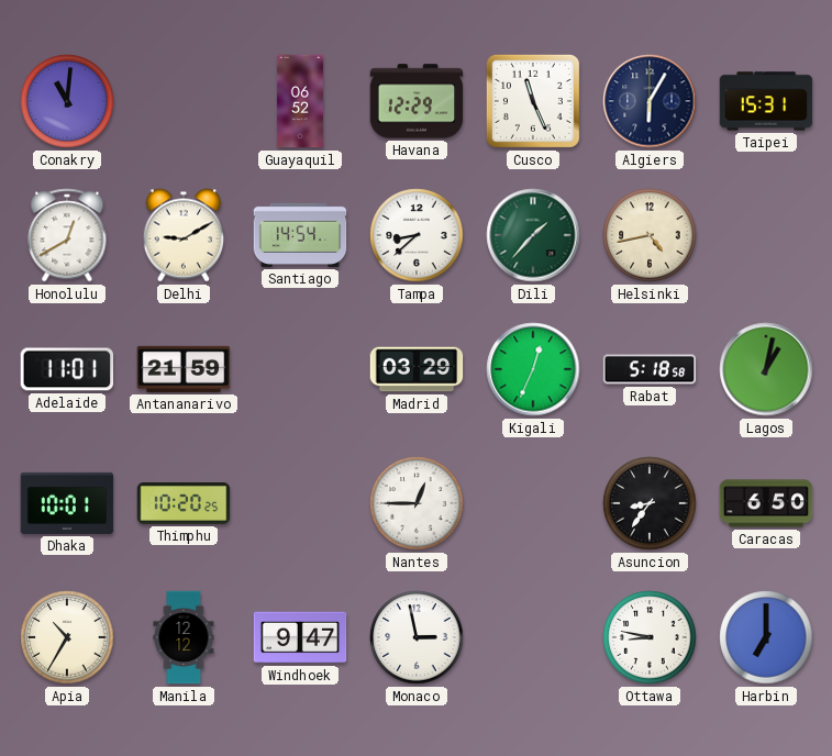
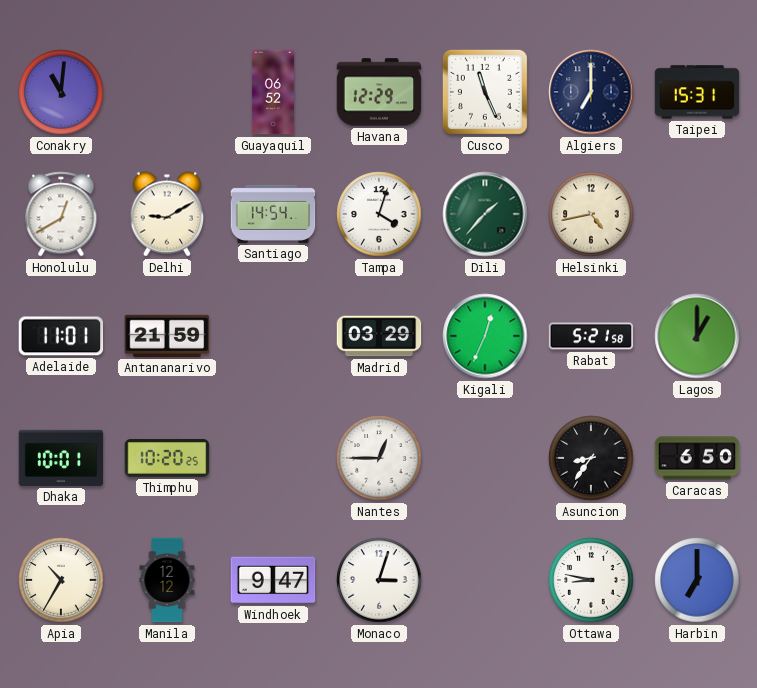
Algiers: 6:05 -> 7:00
Tampa: 8:38 -> 4:03
Rabat: 5:18 -> 5:21
Lagos: 1:02 -> 1:00
Monaco: 2:58 -> 3:03
